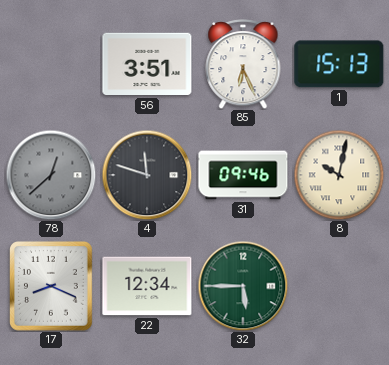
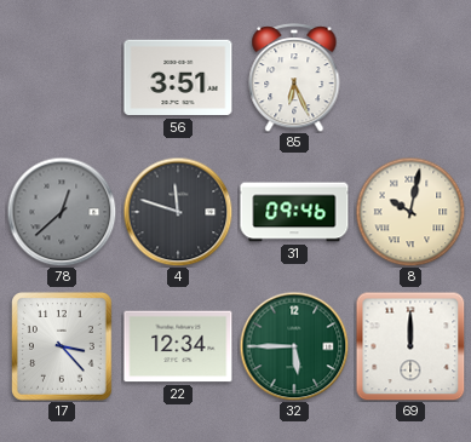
1: 15:13 -> none
17: 8:19 -> 3:23
69: none -> 12:00
